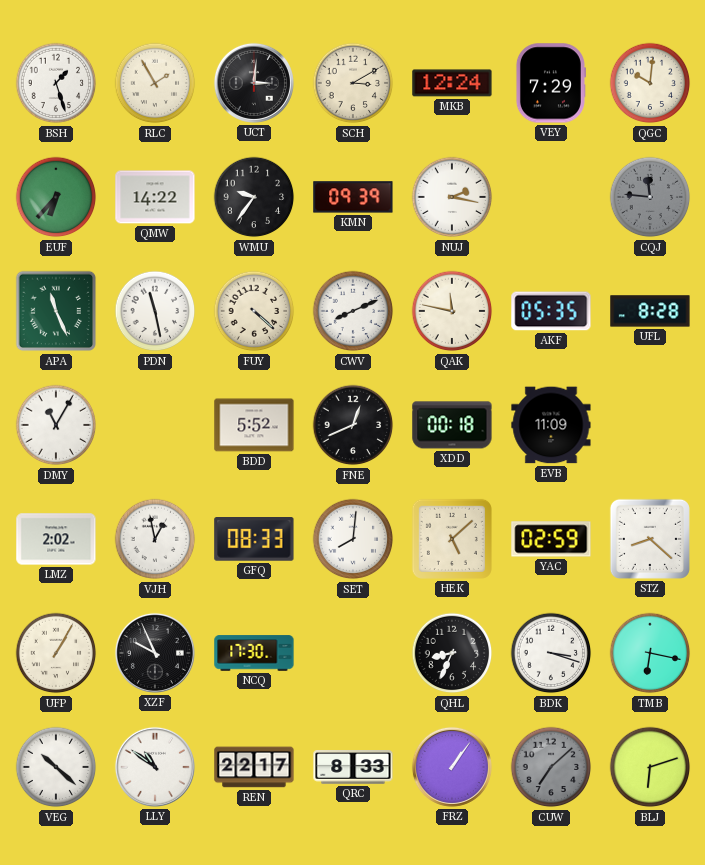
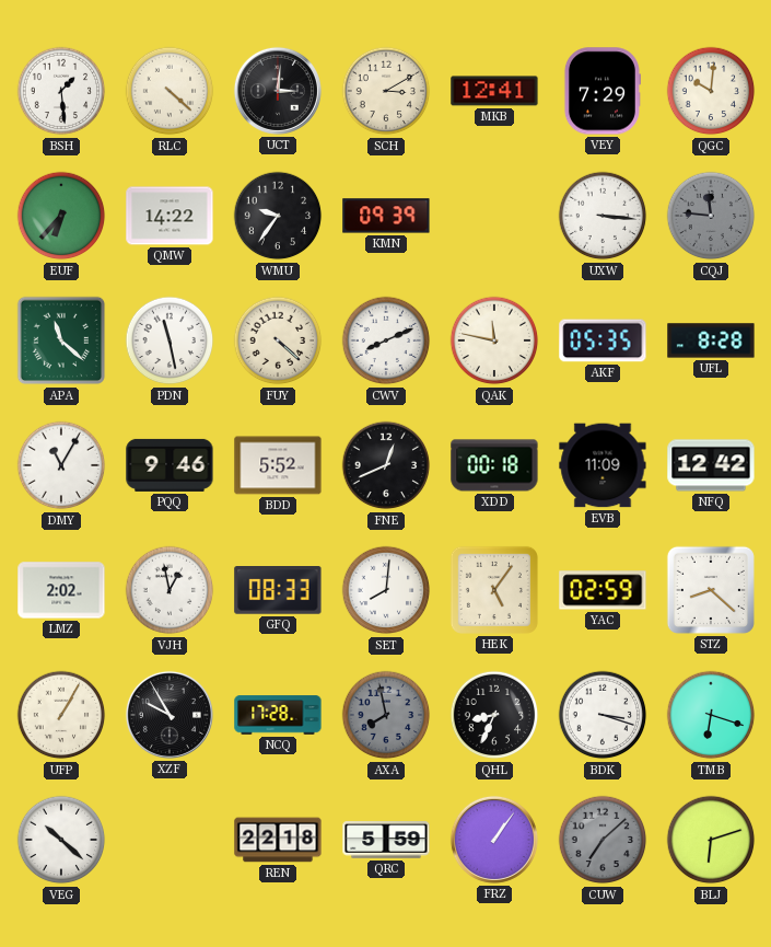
BSH: 1:27 -> 1:29
RLC: 1:55 -> 4:22
MKB: 12:24 -> 12:41
NUJ: 2:17 -> none
UXW: none -> 3:16
APA: 11:26 -> 11:22
PQQ: none -> 9:46
NFQ: none -> 12:42
HEK: 5:08 -> 5:06
XZF: 9:56 -> 9:55
NCQ: 17:30 -> 17:28
AXA: none -> 7:58
TMB: 6:17 -> 6:18
LLY: 10:51 -> none
REN: 22:17 -> 22:18
QRC: 8:33 -> 5:59
